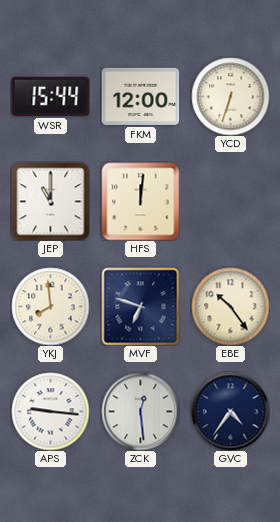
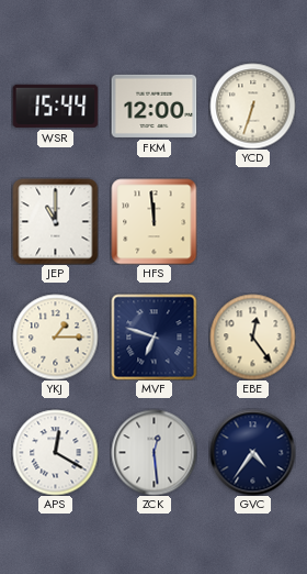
HFS: 12:01 -> 11:59
YKJ: 7:59 -> 1:15
EBE: 10:24 -> 12:24
APS: 9:16 -> 12:20
